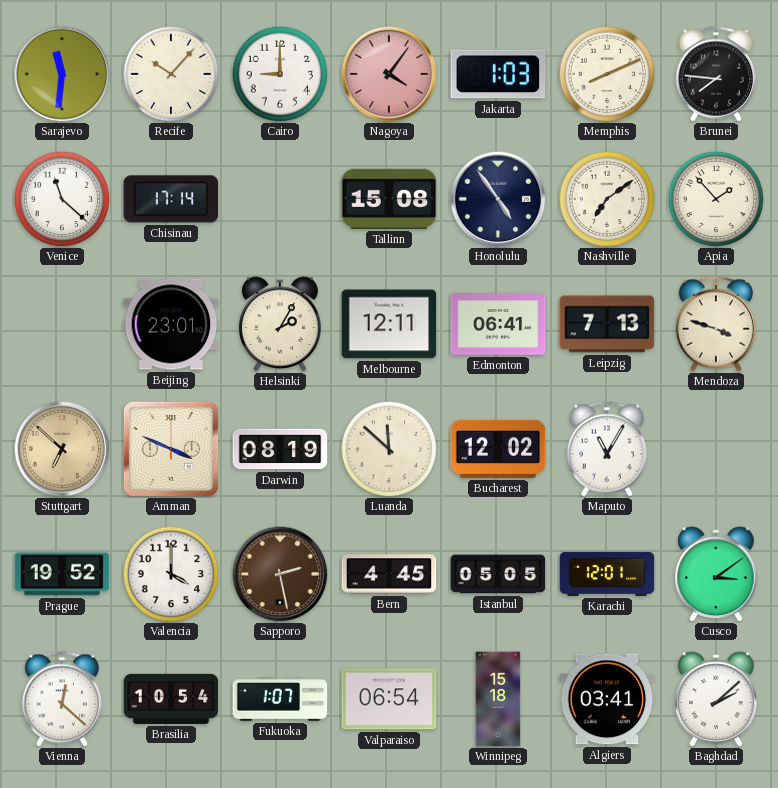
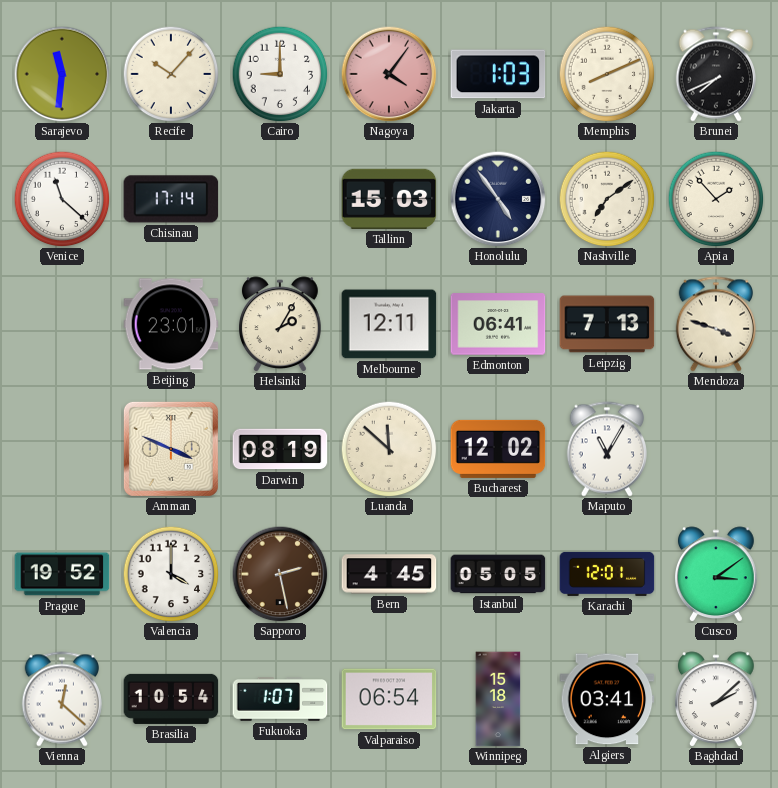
Brunei: 7:46 -> 7:41
Tallinn: 15:08 -> 15:03
Stuttgart: 6:52 -> none
